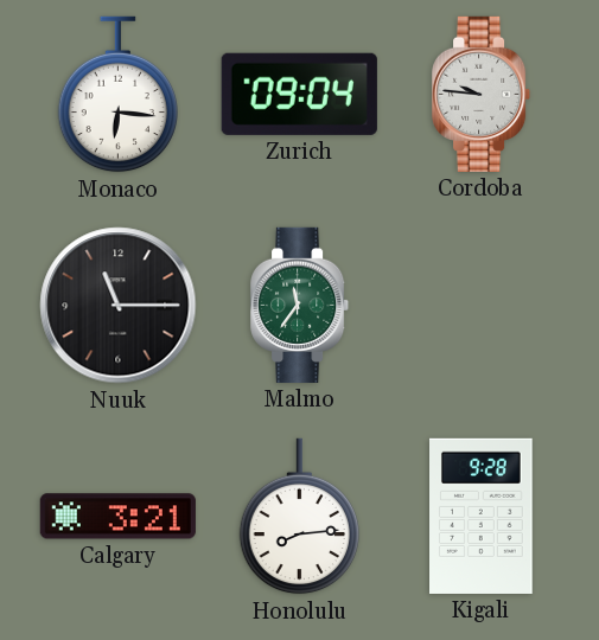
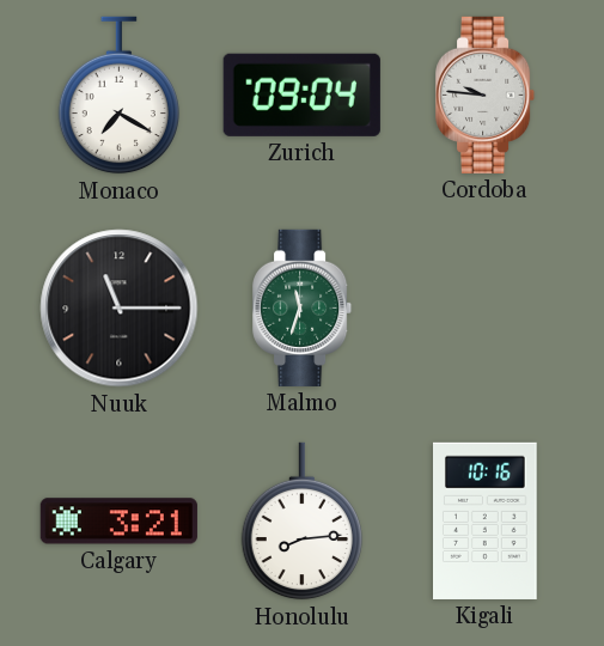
Monaco: 6:16 -> 7:20
Malmo: 11:36 -> 11:33
Kigali: 9:28 -> 10:16
